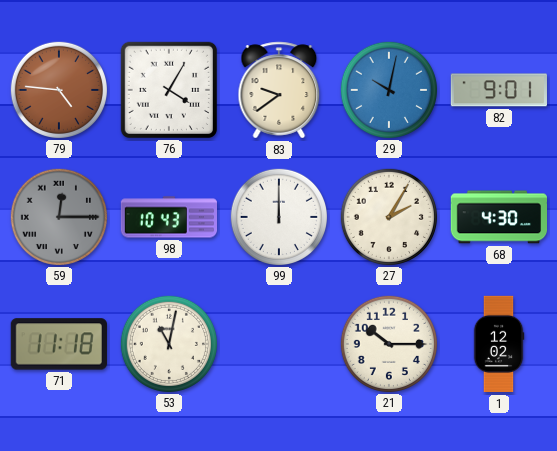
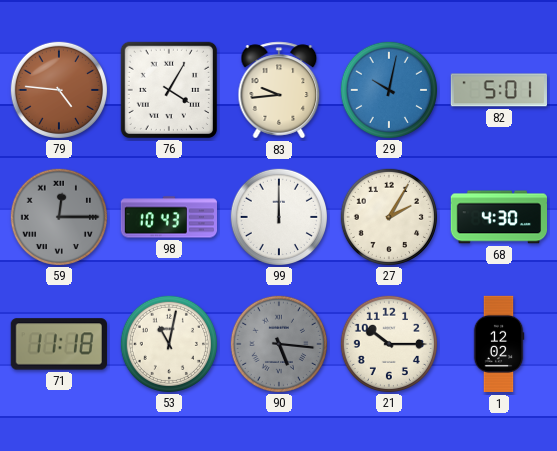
83: 9:39 -> 9:44
82: 9:01 -> 5:01
90: none -> 5:16
